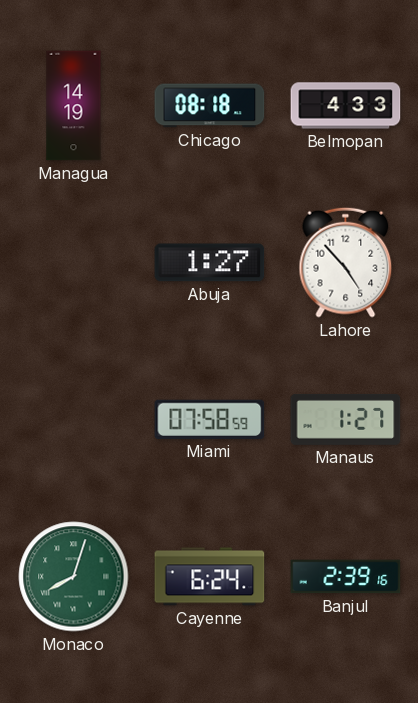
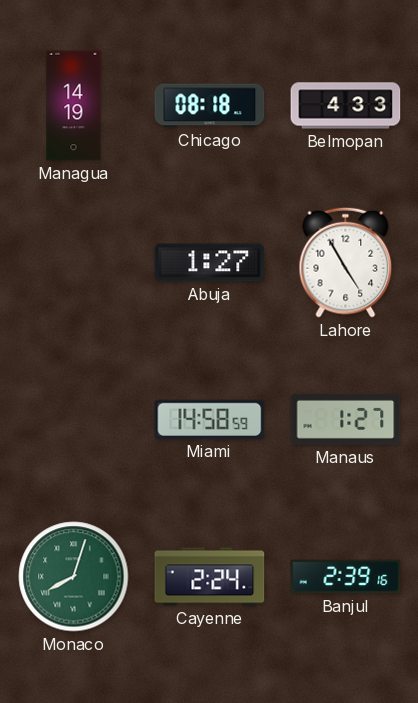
Lahore: 4:53 -> 4:55
Miami: 07:58 -> 14:58
Cayenne: 6:24 -> 2:24
